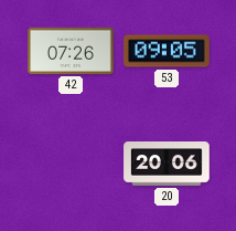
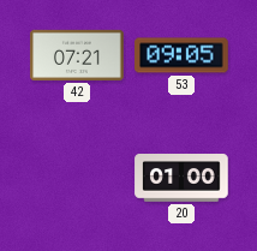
42: 07:26 -> 07:21
20: 20:06 -> 01:00
